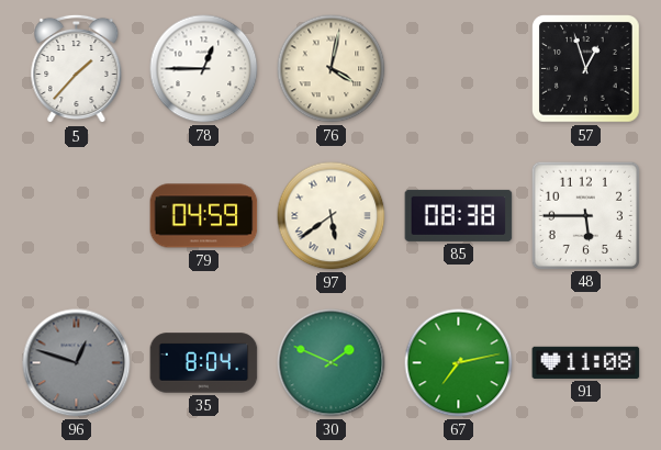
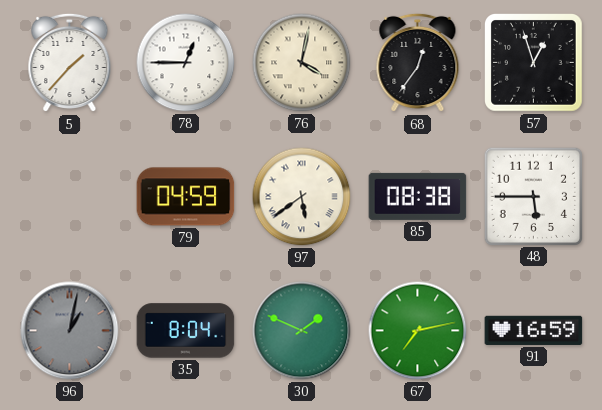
68: none -> 12:36
96: 12:48 -> 1:02
91: 11:08 -> 16:59
